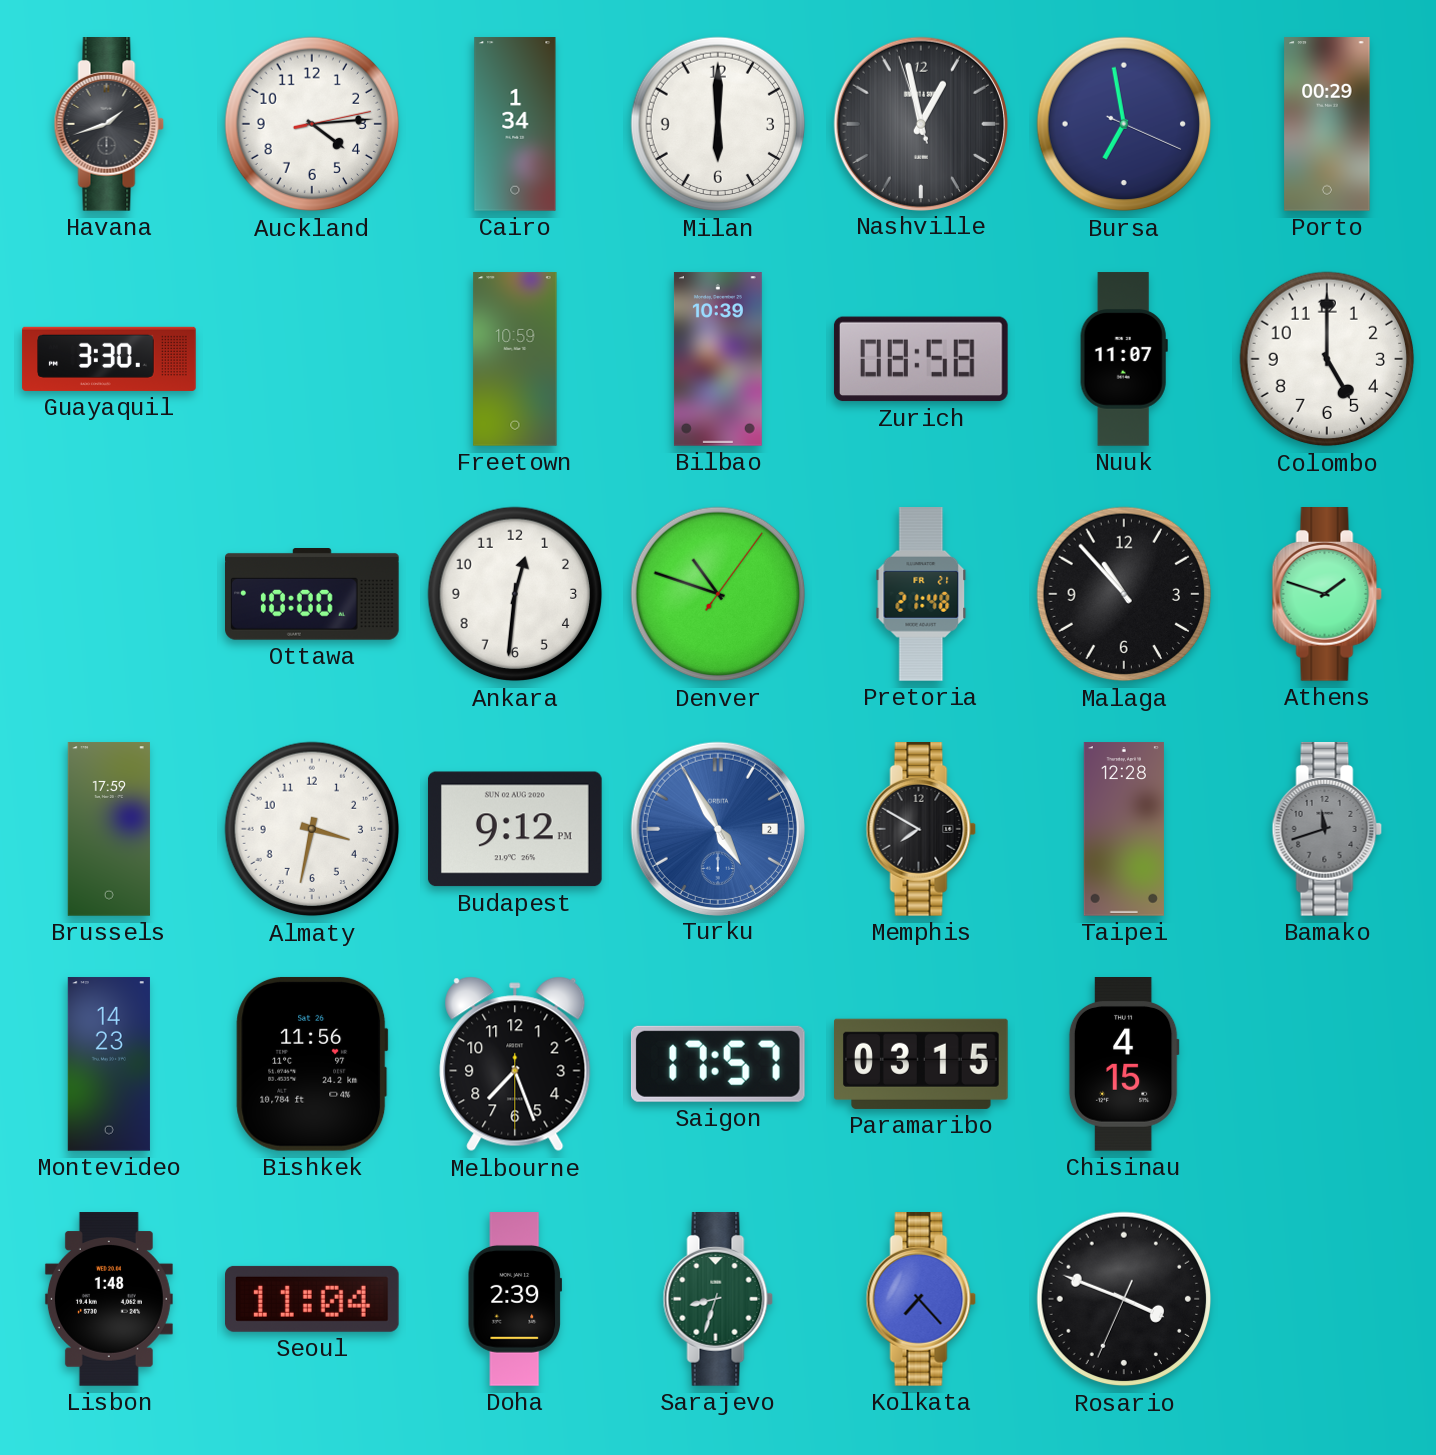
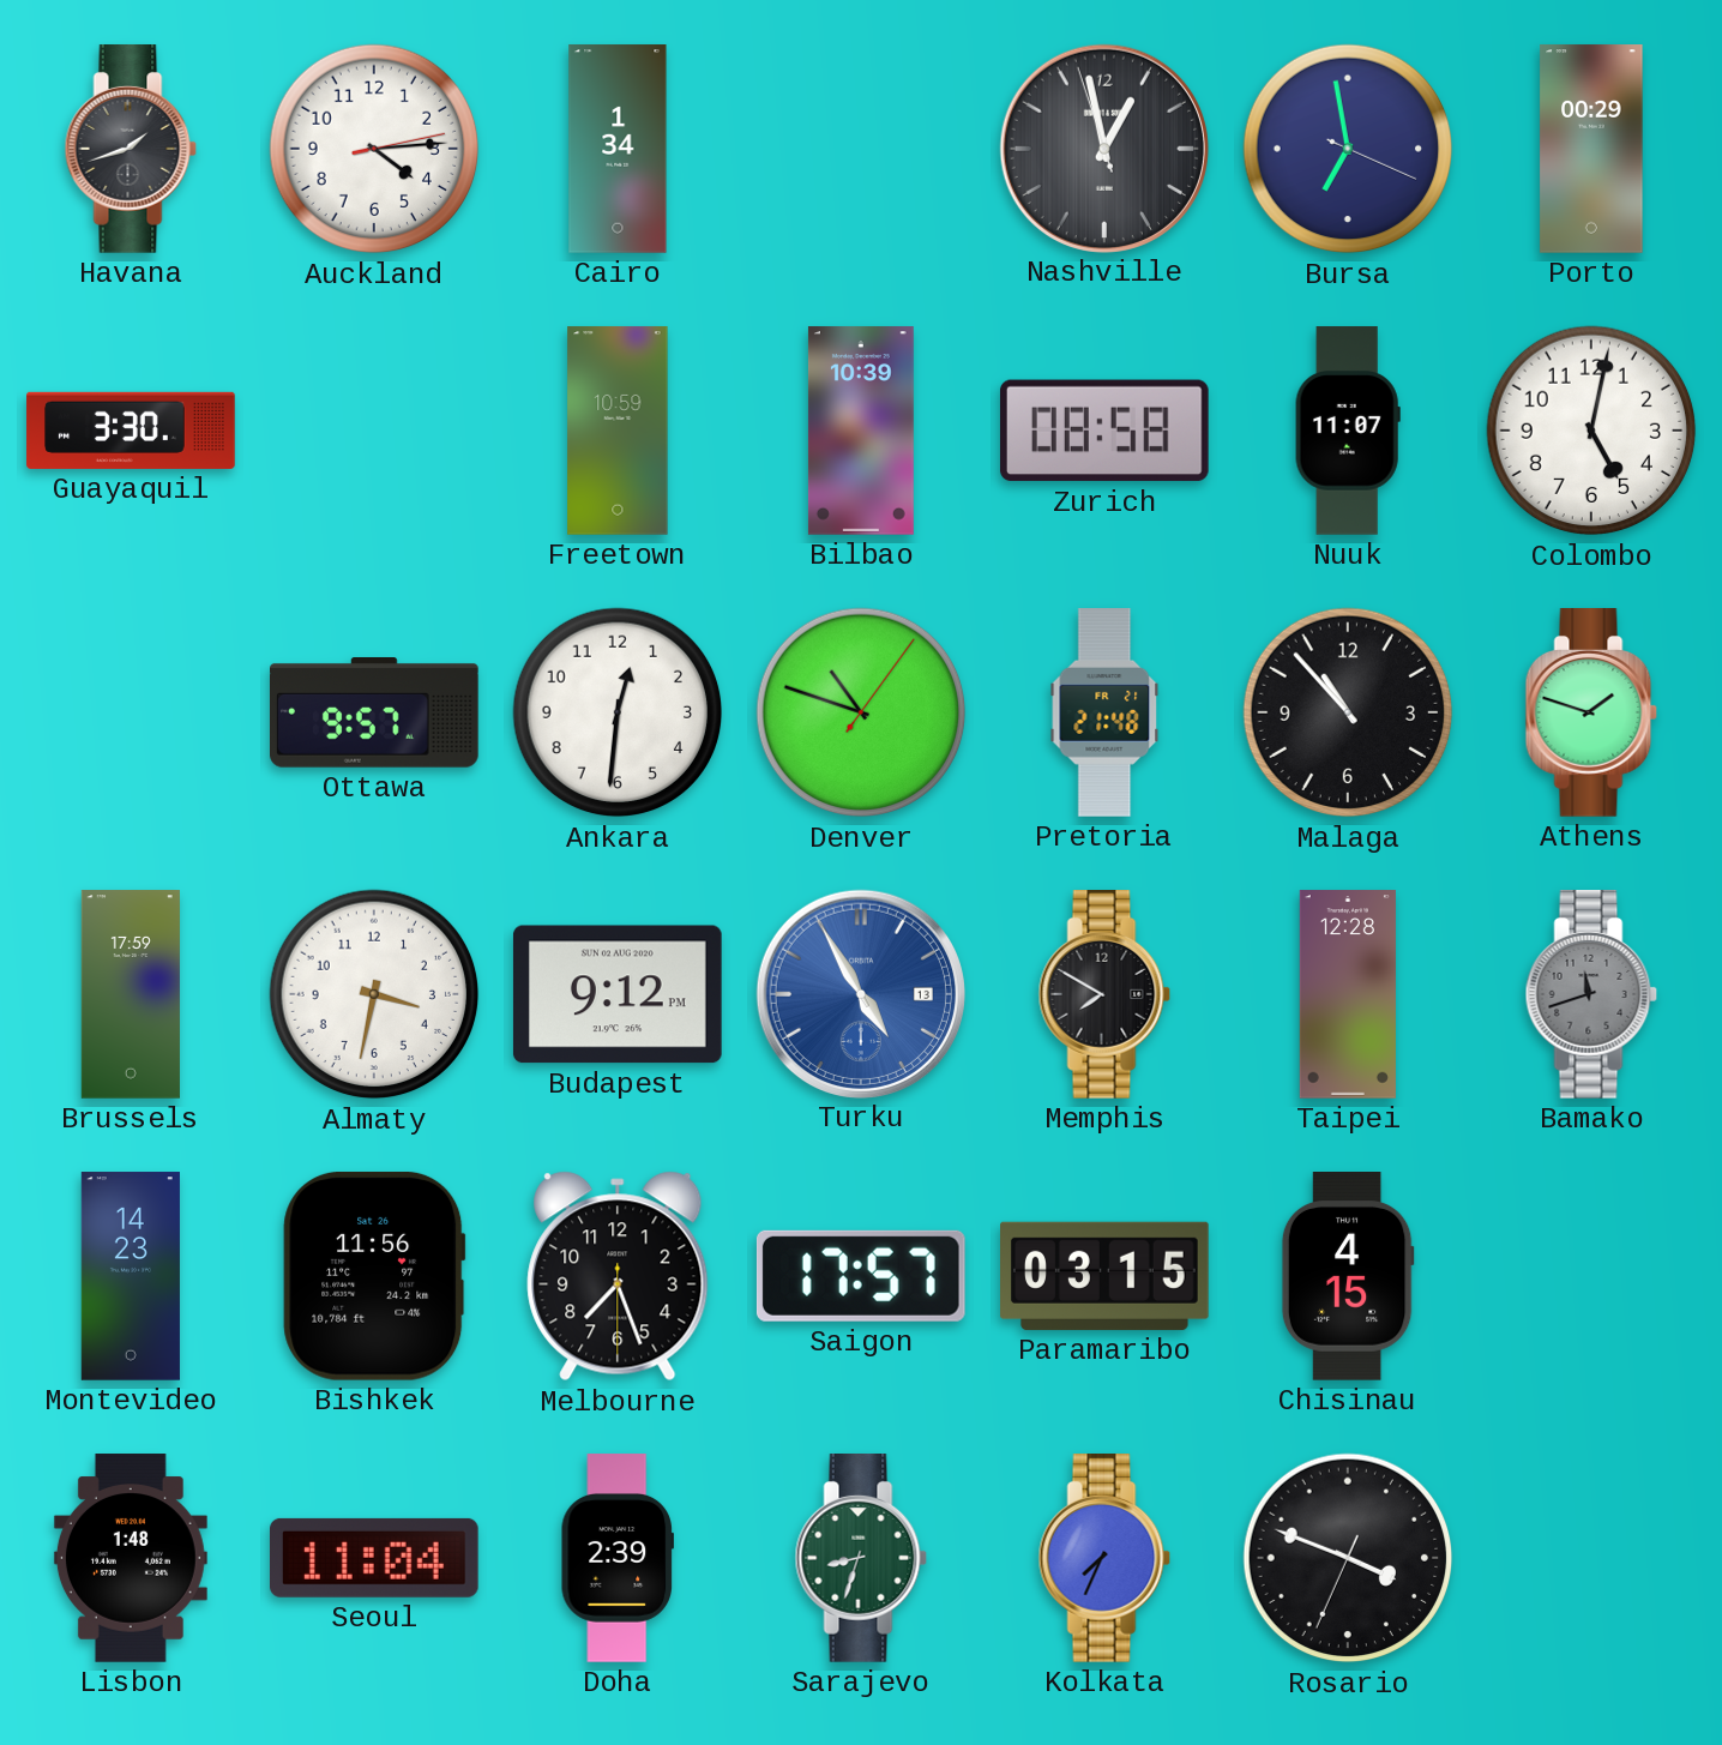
Milan: 6:00 -> none
Colombo: 5:00 -> 5:02
Ottawa: 10:00 -> 9:57
Turku date: 2 -> 13
Kolkata: 7:23 -> 7:34
